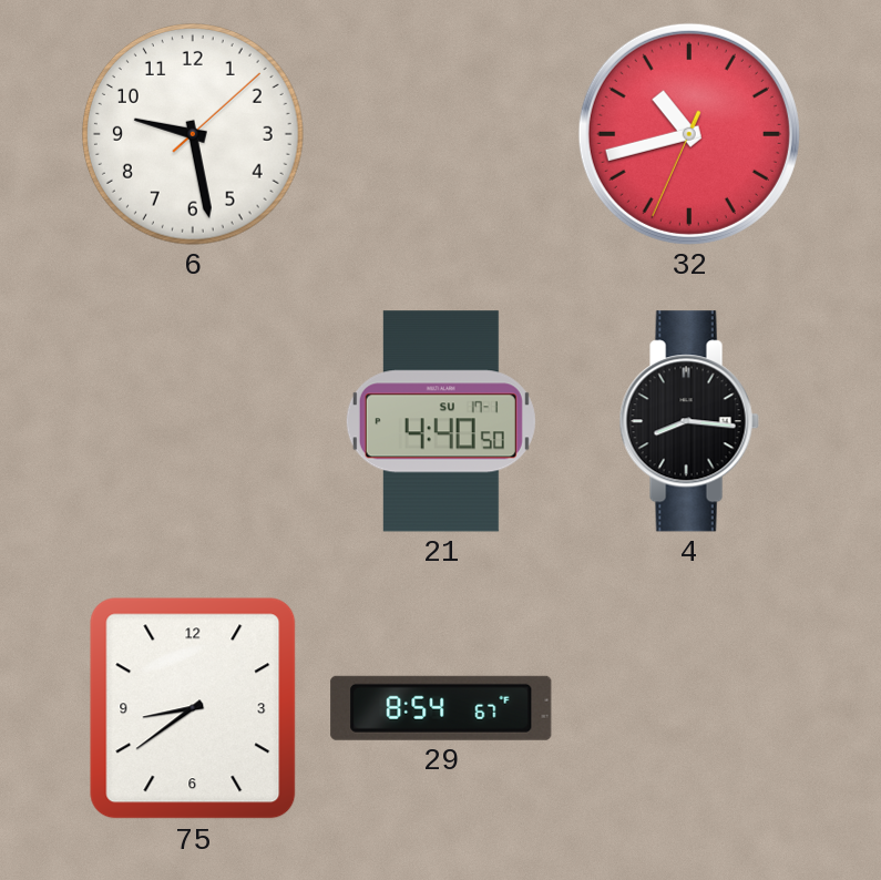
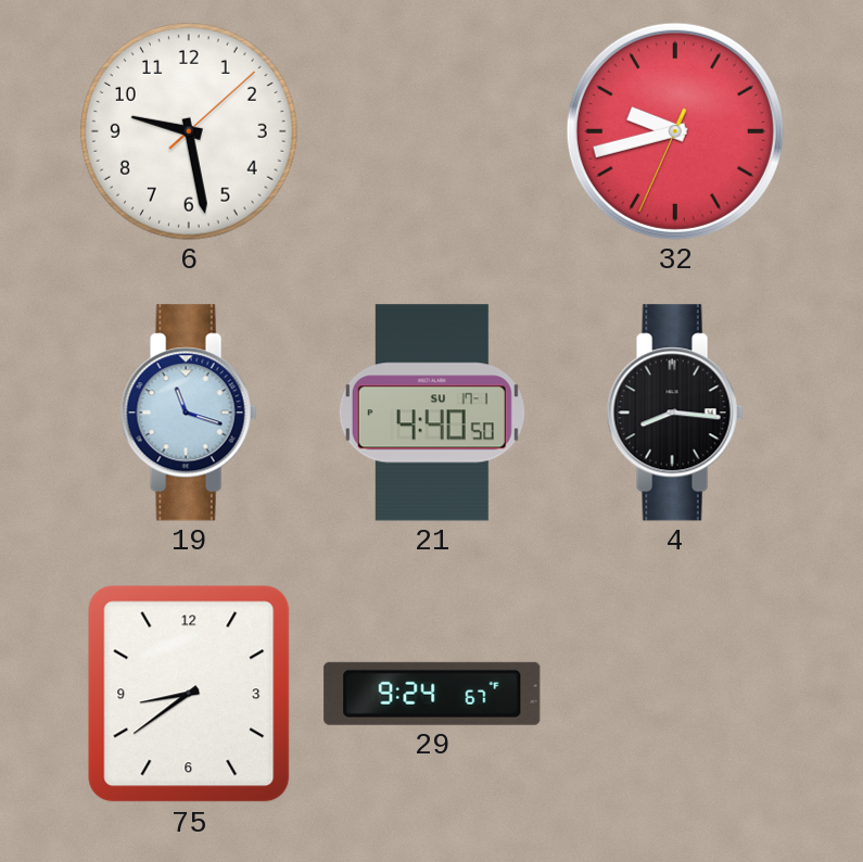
32: 10:42 -> 9:42
19: none -> 11:18
29: 8:54 -> 9:24
